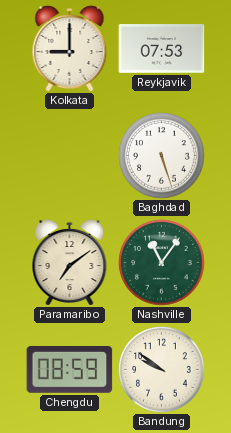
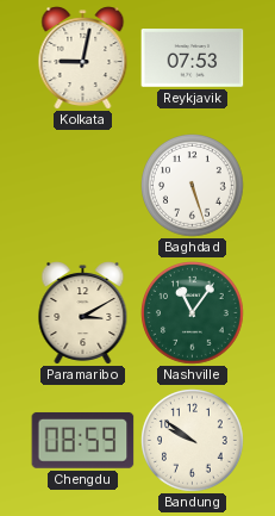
Kolkata: 9:00 -> 9:02
Paramaribo: 7:09 -> 3:10
